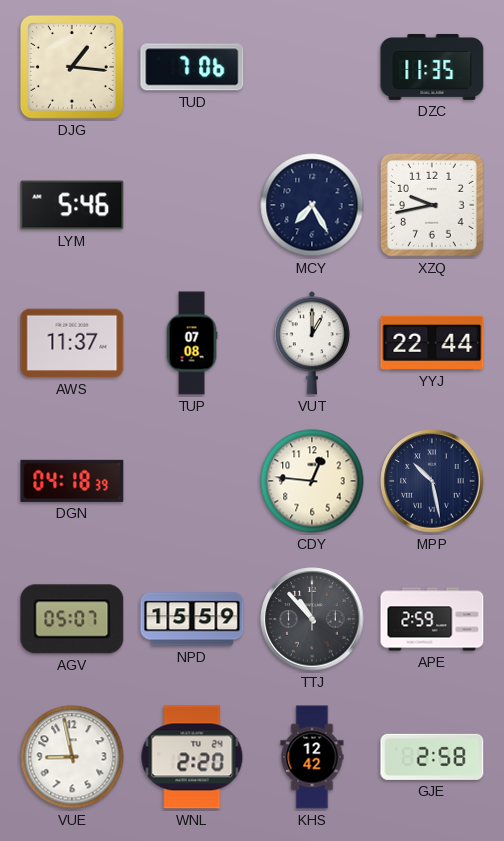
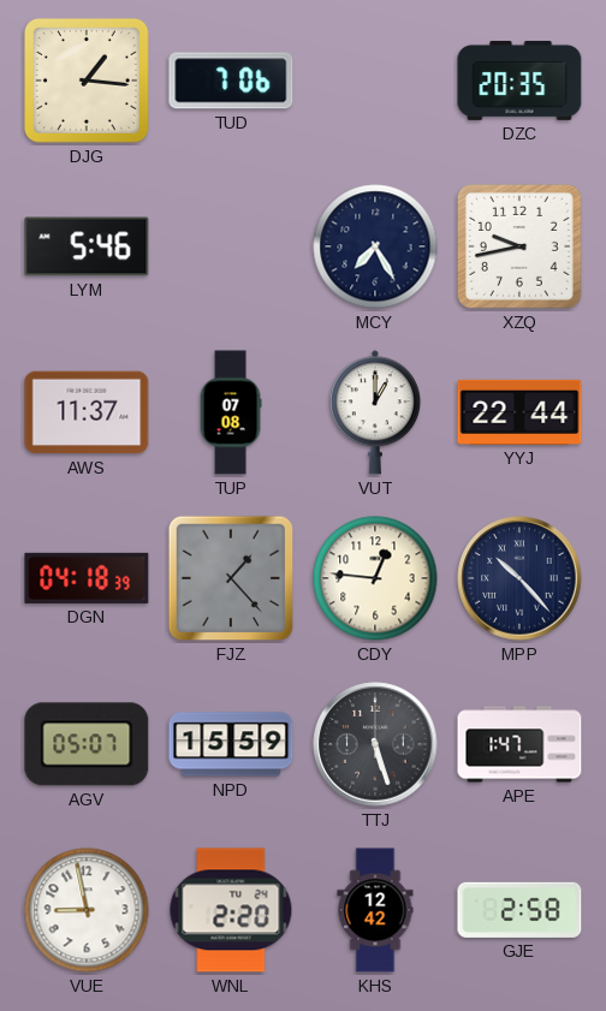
DZC: 11:35 -> 20:35
FJZ: none -> 1:23
MPP: 10:28 -> 10:23
TTJ: 10:53 -> 5:27
APE: 2:59 -> 1:47
